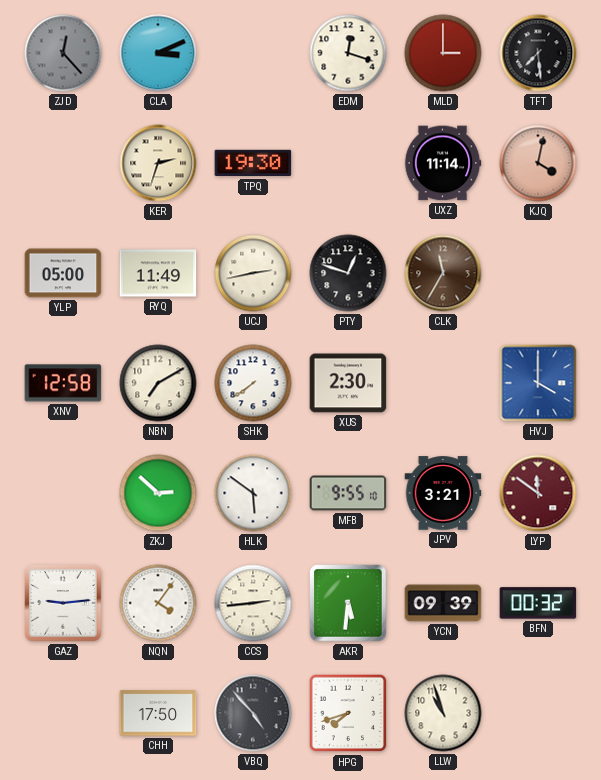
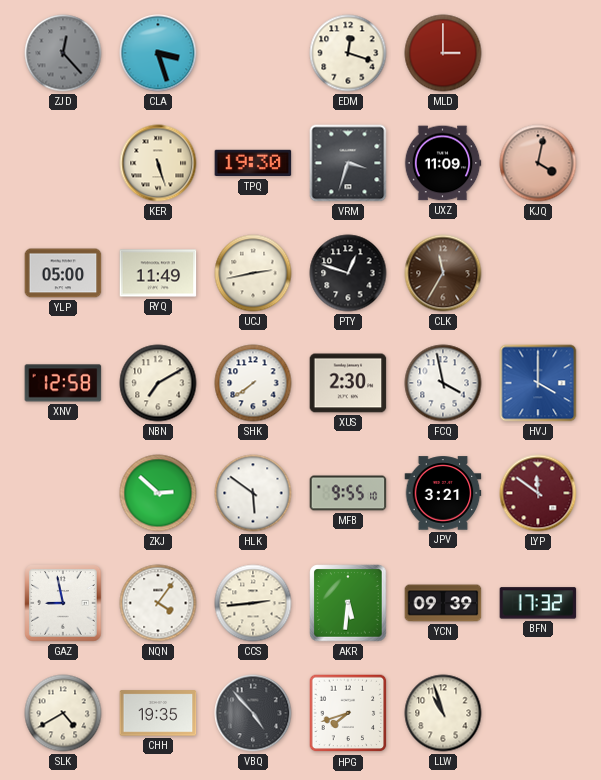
CLA: 3:11 -> 3:27
TFT: 7:29 -> none
KER: 2:33 -> 5:27
VRM: none -> 3:33
UXZ: 11:14 -> 11:09
FCQ: none -> 3:58
GAZ: 9:14 -> 8:58
BFN: 00:32 -> 17:32
SLK: none -> 4:40
CHH: 17:50 -> 19:35
